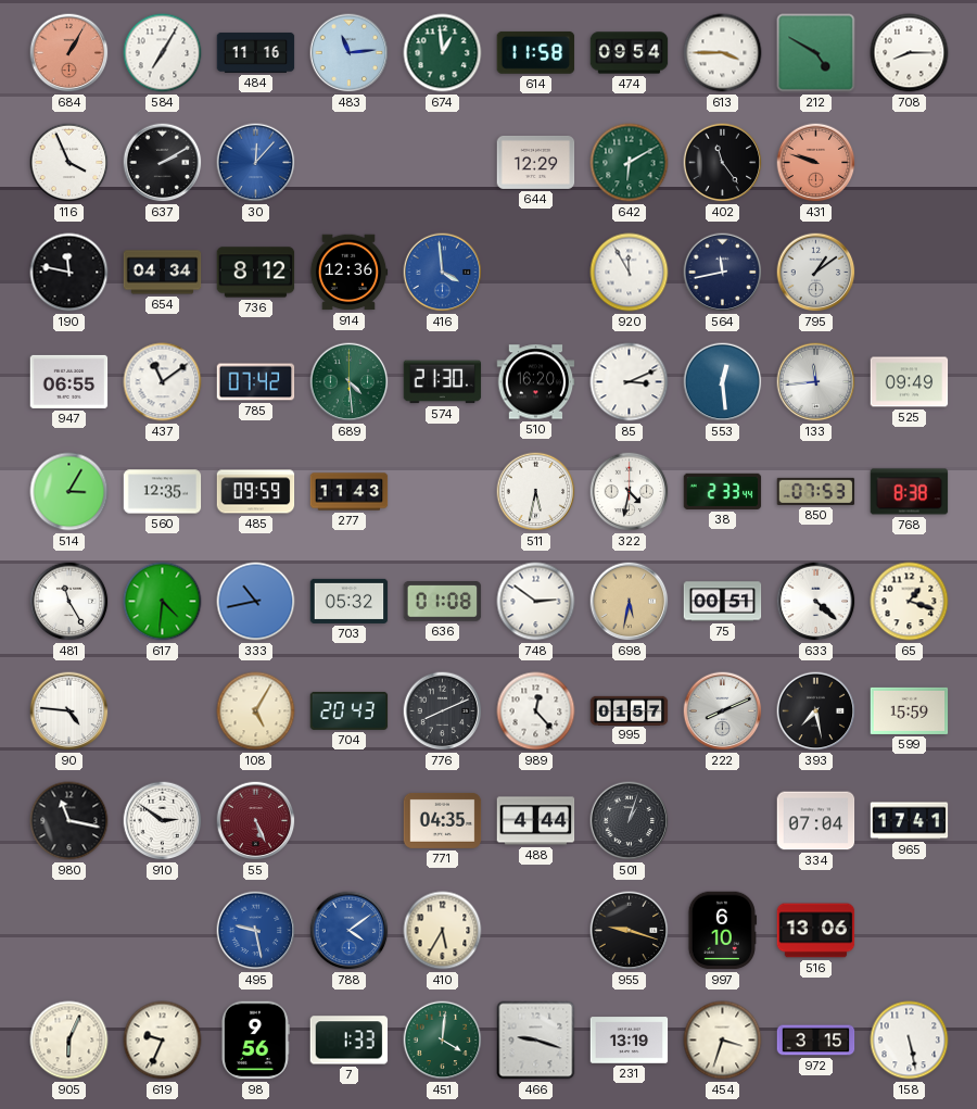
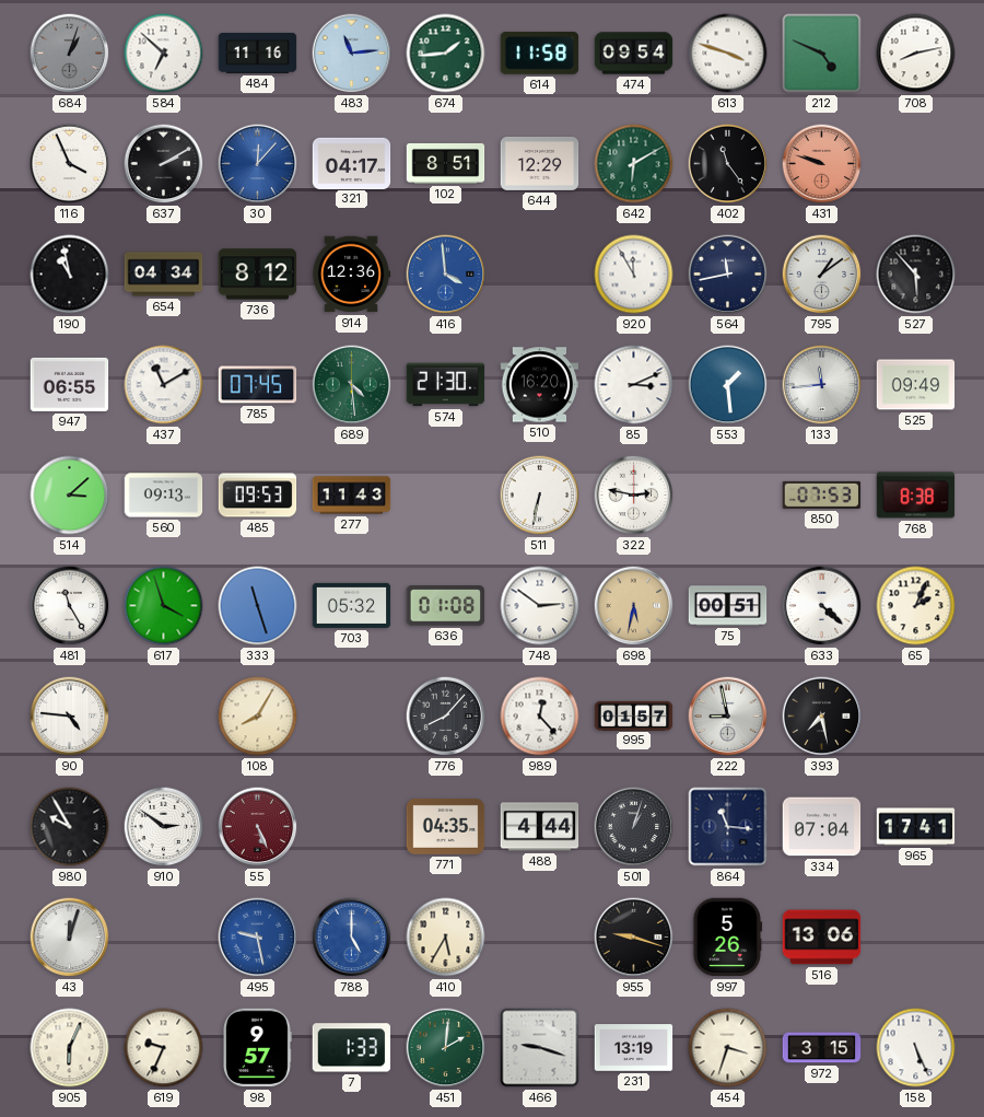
684: 1:05 -> 1:03
684 dial: salmon -> grey
584: 7:05 -> 6:52
674: 12:59 -> 1:44
613: 3:45 -> 3:48
212: 4:50 -> 4:49
708: 8:15 -> 8:13
321: none -> 04:17
102: none -> 8:51
190: 11:47 -> 10:58
527: none -> 5:53
437: 11:09 -> 11:10
785: 07:42 -> 07:45
553: 12:29 -> 1:29
514: 3:05 -> 3:08
560: 12:35 -> 09:13
485: 09:59 -> 09:53
511: 5:32 -> 6:32
322: 4:32 -> 2:47
38: 2:33 -> none
617: 4:31 -> 3:57
333: 10:43 -> 11:27
65: 1:18 -> 2:04
108: 5:05 -> 8:05
704: 20:43 -> none
776: 8:11 -> 8:07
222: 8:11 -> 8:58
599: 15:59 -> none
980: 11:17 -> 9:55
864: none -> 11:16
43: none -> 12:03
788: 4:09 -> 5:00
997: 6:10 -> 5:26
98: 9:56 -> 9:57
451: 4:01 -> 2:01
158: 5:28 -> 5:26
